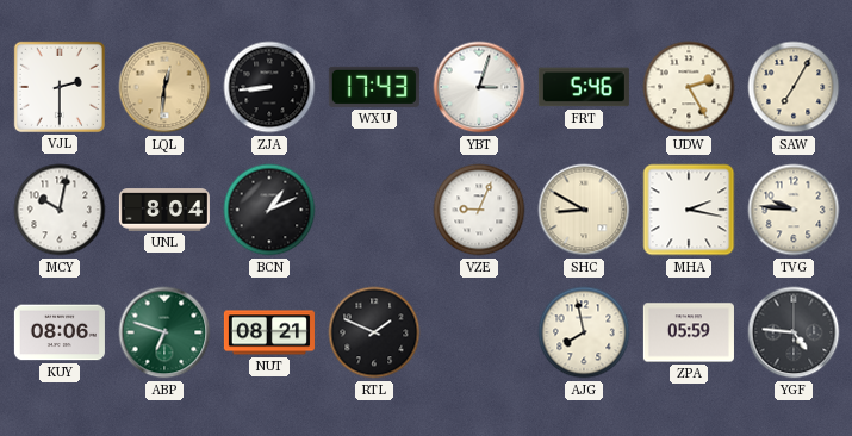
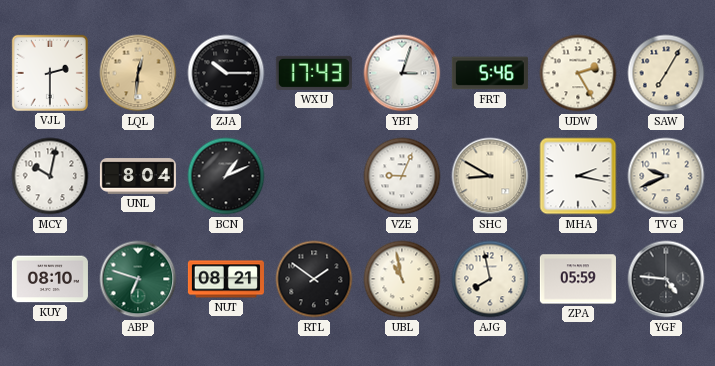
ZJA: 8:44 -> 10:15
TVG: 9:46 -> 9:41
KUY: 08:06 -> 08:10
RTL: 1:49 -> 1:51
UBL: none -> 10:58
